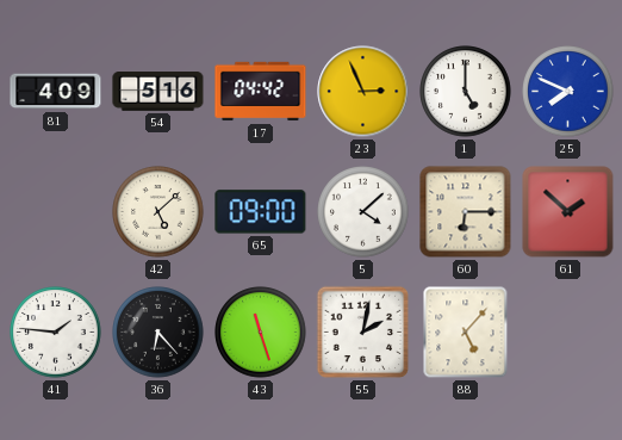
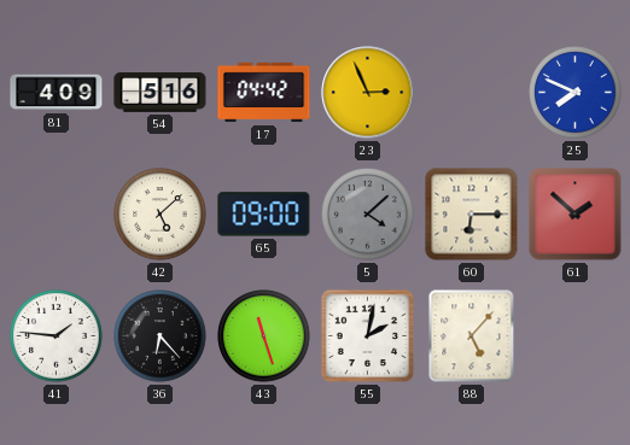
1: 5:00 -> none
5 dial: white -> grey
